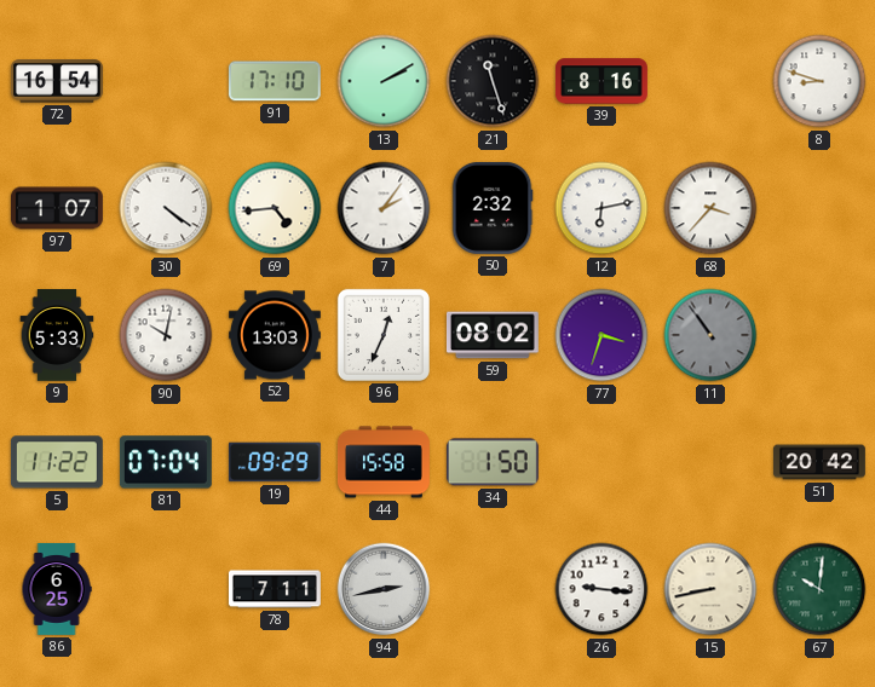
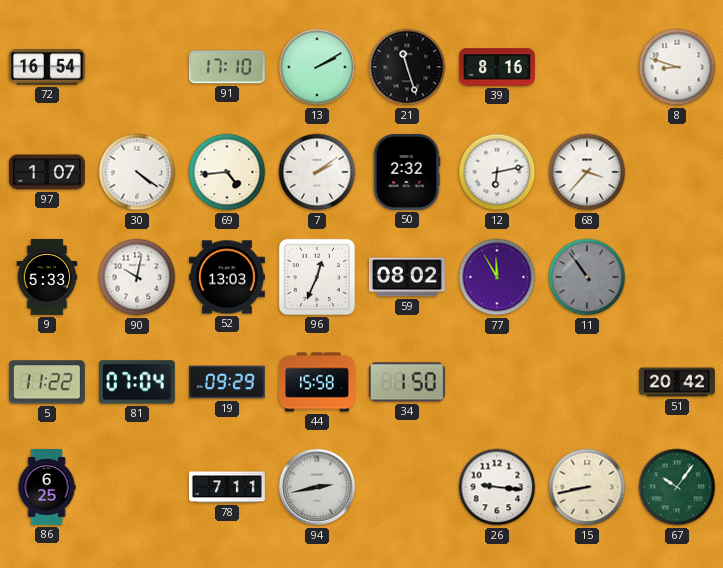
7: 2:06 -> 2:09
77: 3:33 -> 11:55
67: 10:01 -> 10:06
